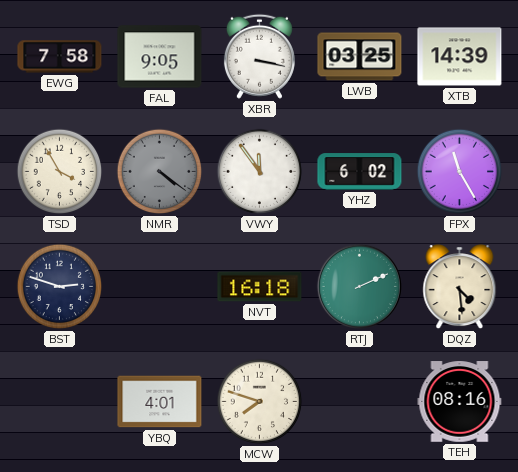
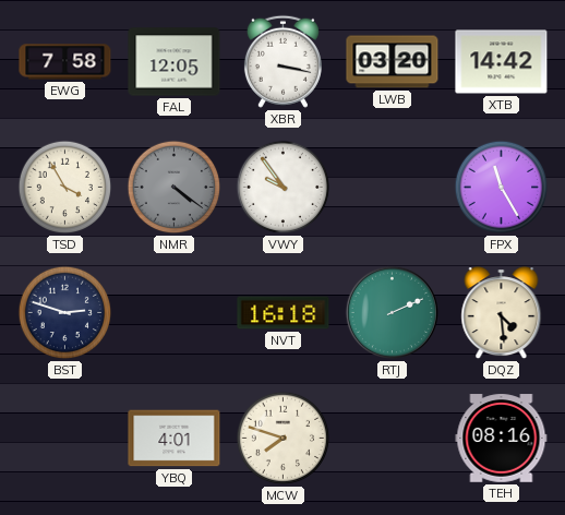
FAL: 9:05 -> 12:05
LWB: 03:25 -> 03:20
XTB: 14:39 -> 14:42
VWY: 11:54 -> 9:54
YHZ: 6:02 -> none
